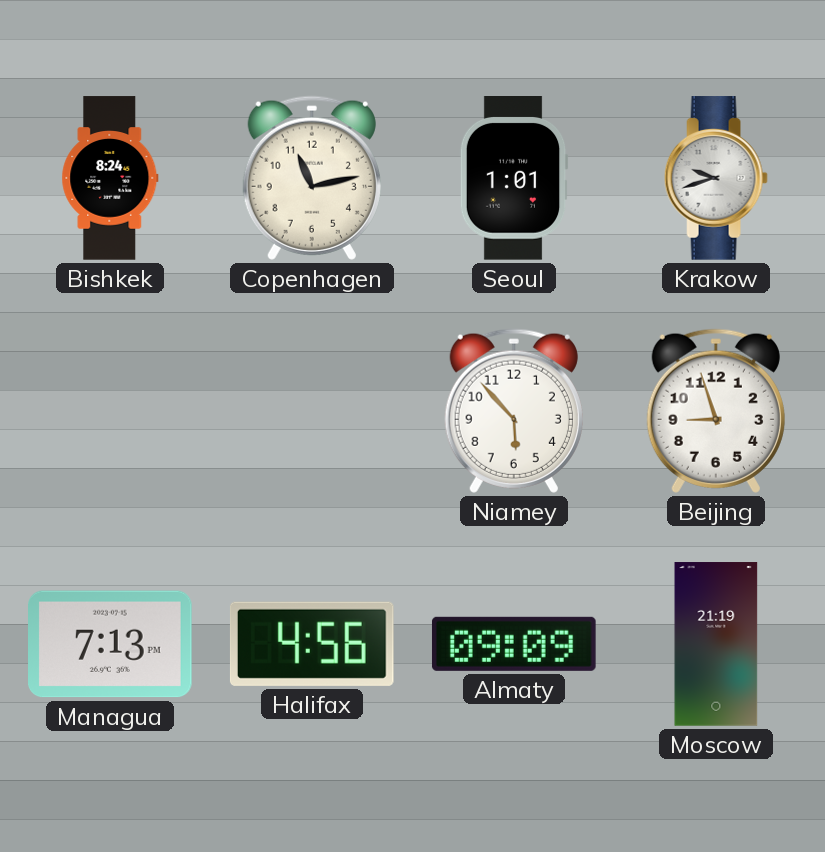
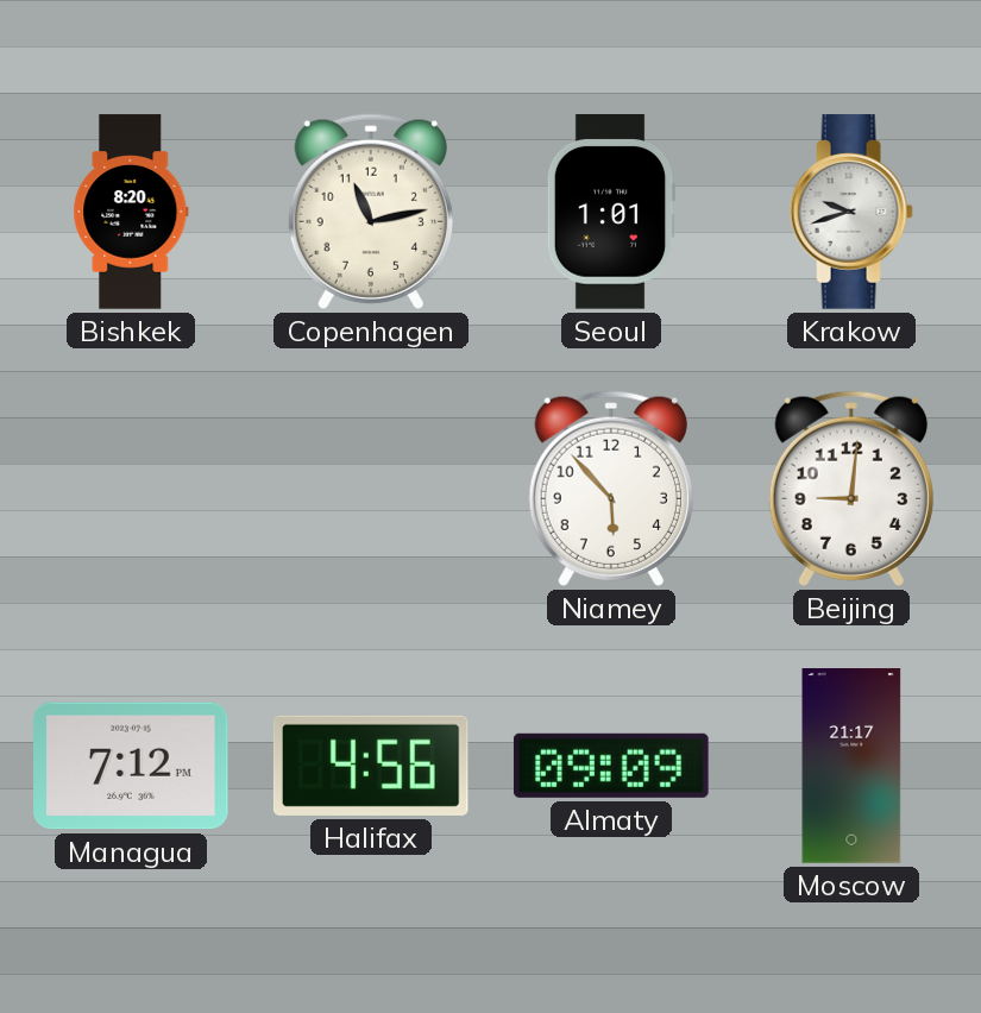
Bishkek: 8:24 -> 8:20
Beijing: 8:57 -> 9:01
Managua: 7:13 -> 7:12
Moscow: 21:19 -> 21:17
